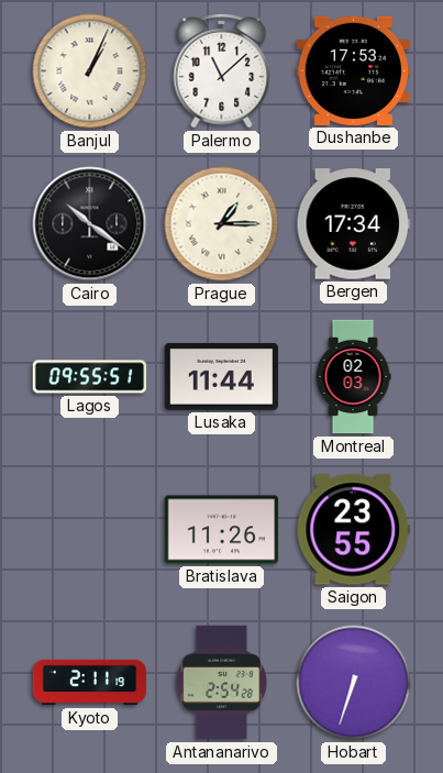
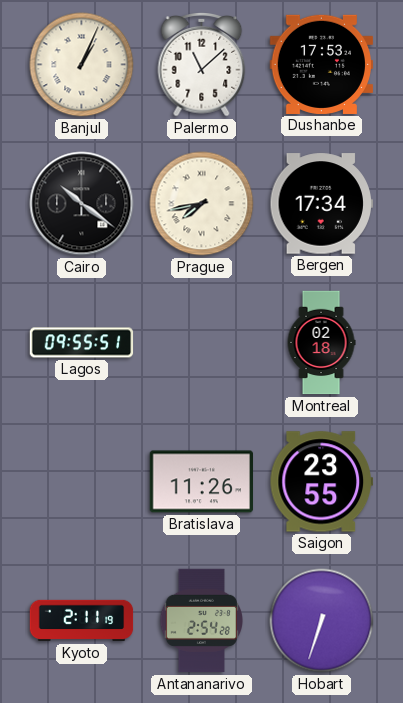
Prague: 1:15 -> 7:43
Lusaka: 11:44 -> none
Montreal: 02:03 -> 02:18
